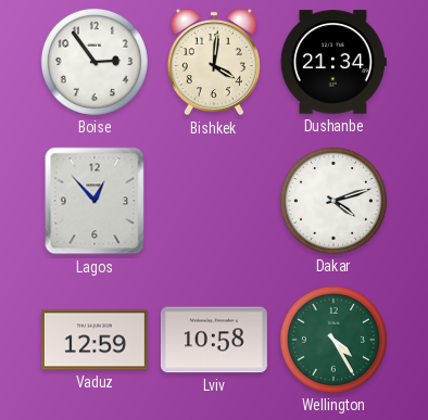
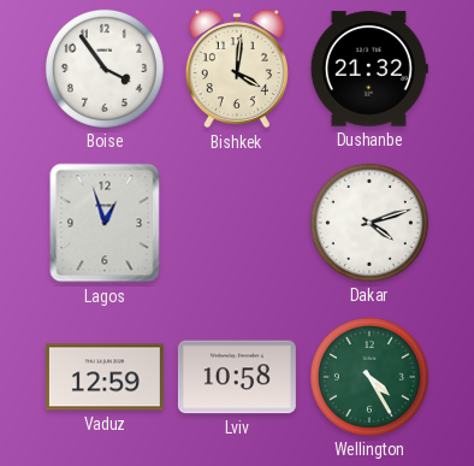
Boise: 2:54 -> 3:54
Dushanbe: 21:34 -> 21:32
Lagos: 12:53 -> 12:57
